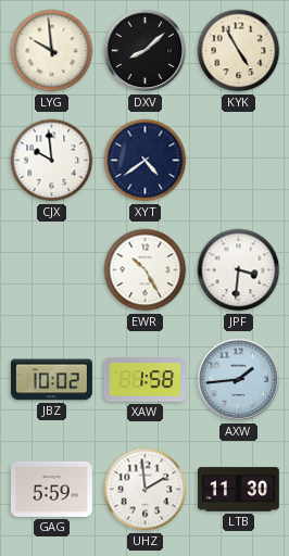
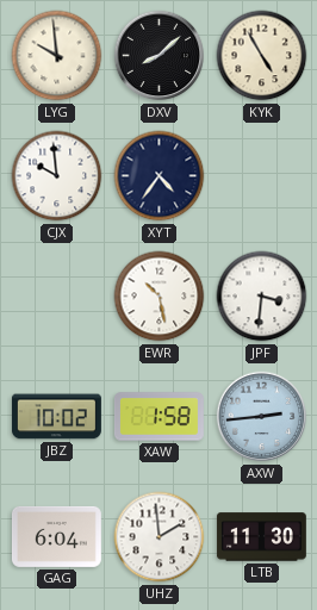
XYT: 4:39 -> 4:36
EWR: 10:25 -> 10:28
AXW: 1:44 -> 2:44
GAG: 5:59 -> 6:04
